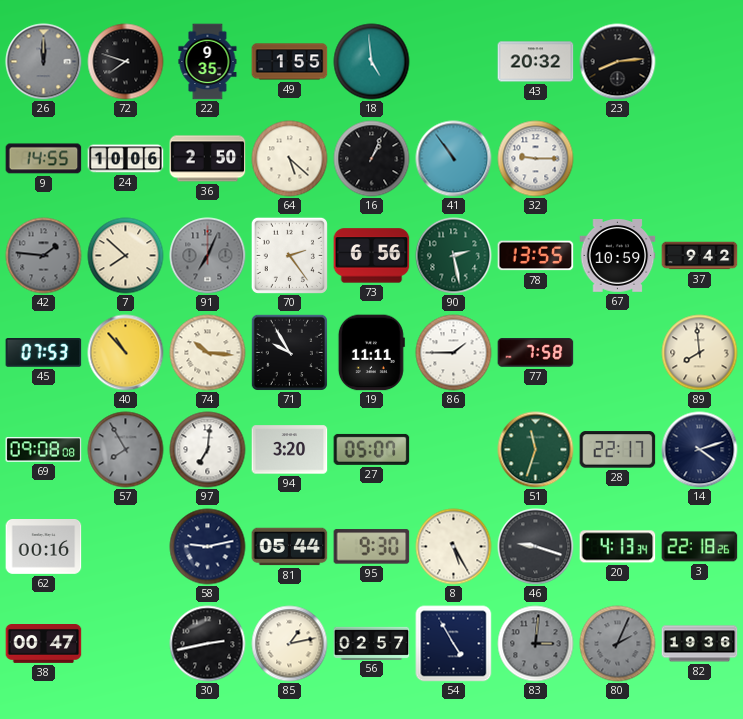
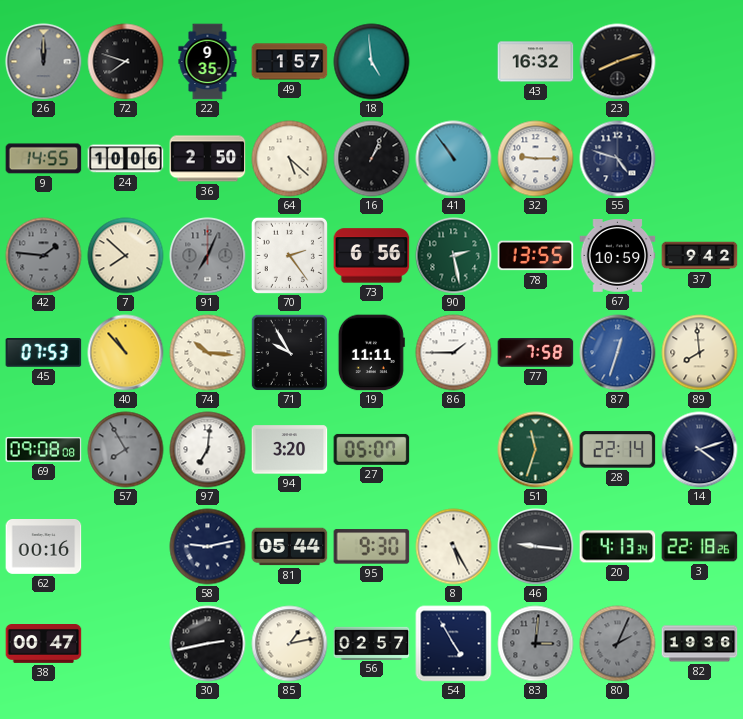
49: 1:55 -> 1:57
43: 20:32 -> 16:32
23: 8:14 -> 8:12
55: none -> 4:48
87: none -> 12:33
28: 22:17 -> 22:14
46: 9:18 -> 9:16
